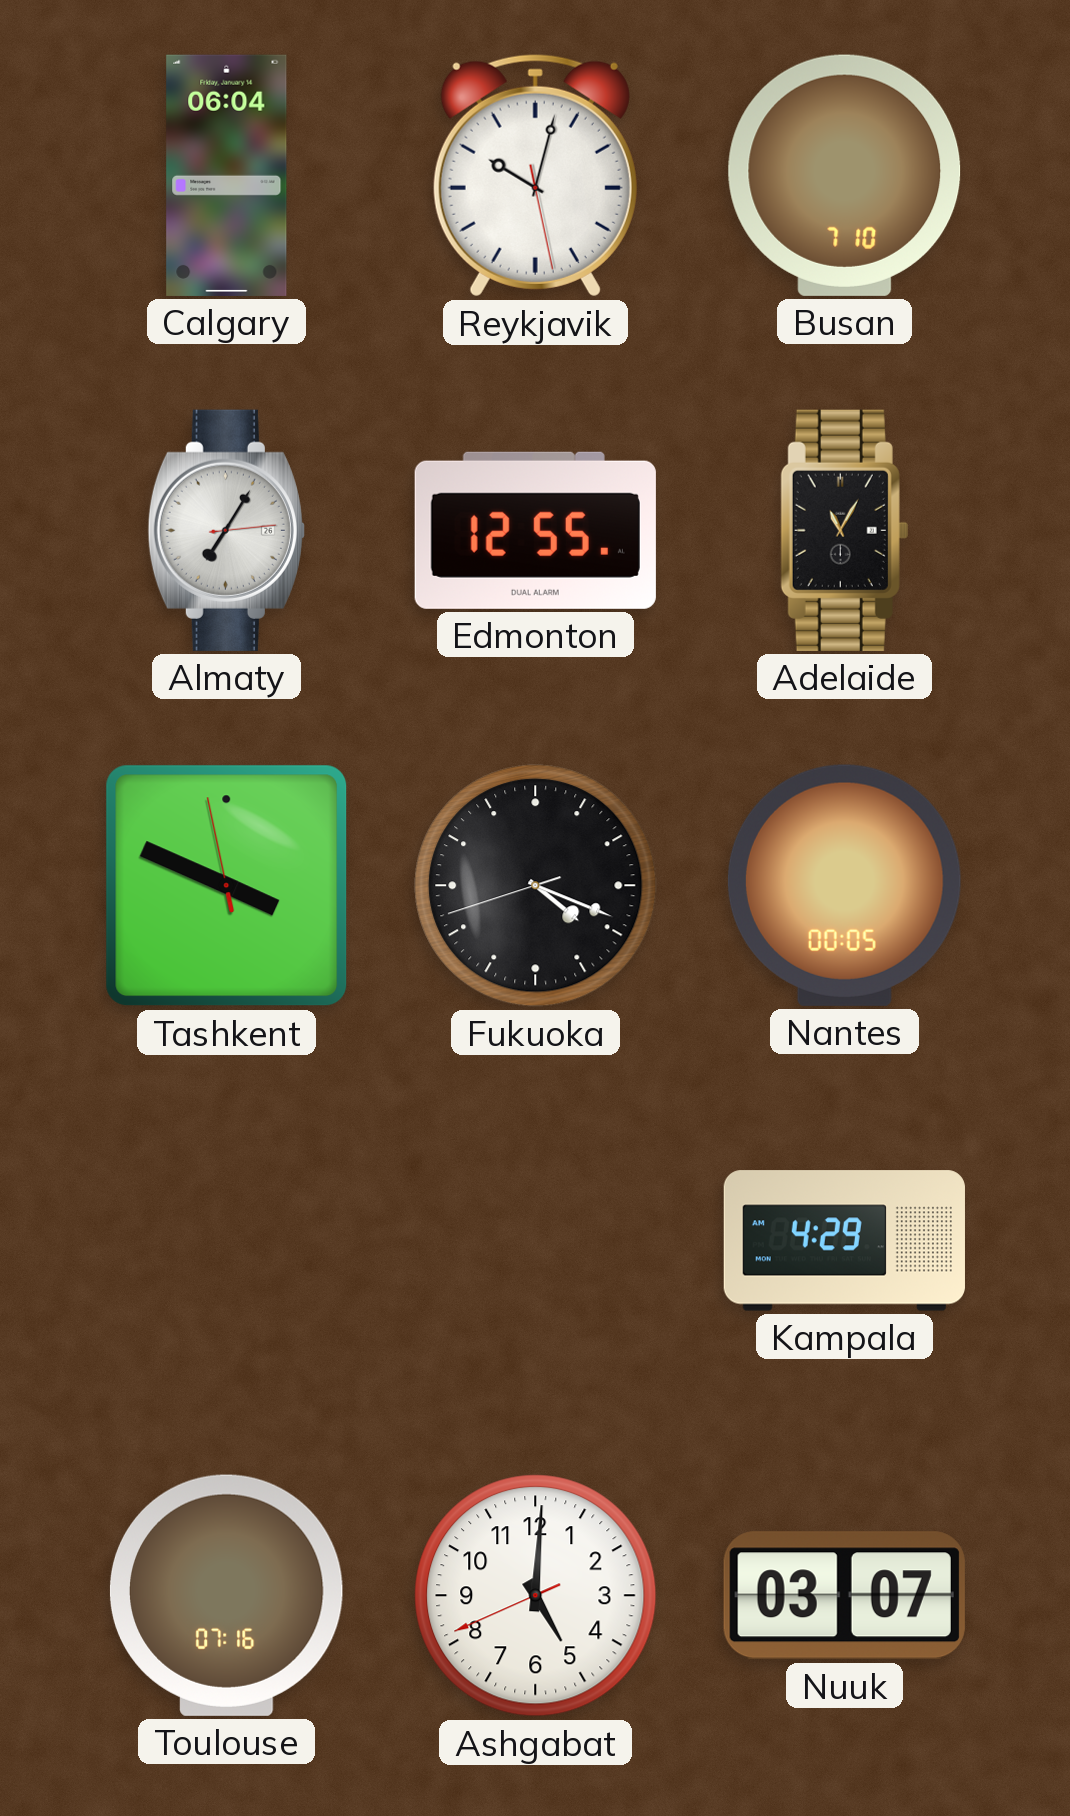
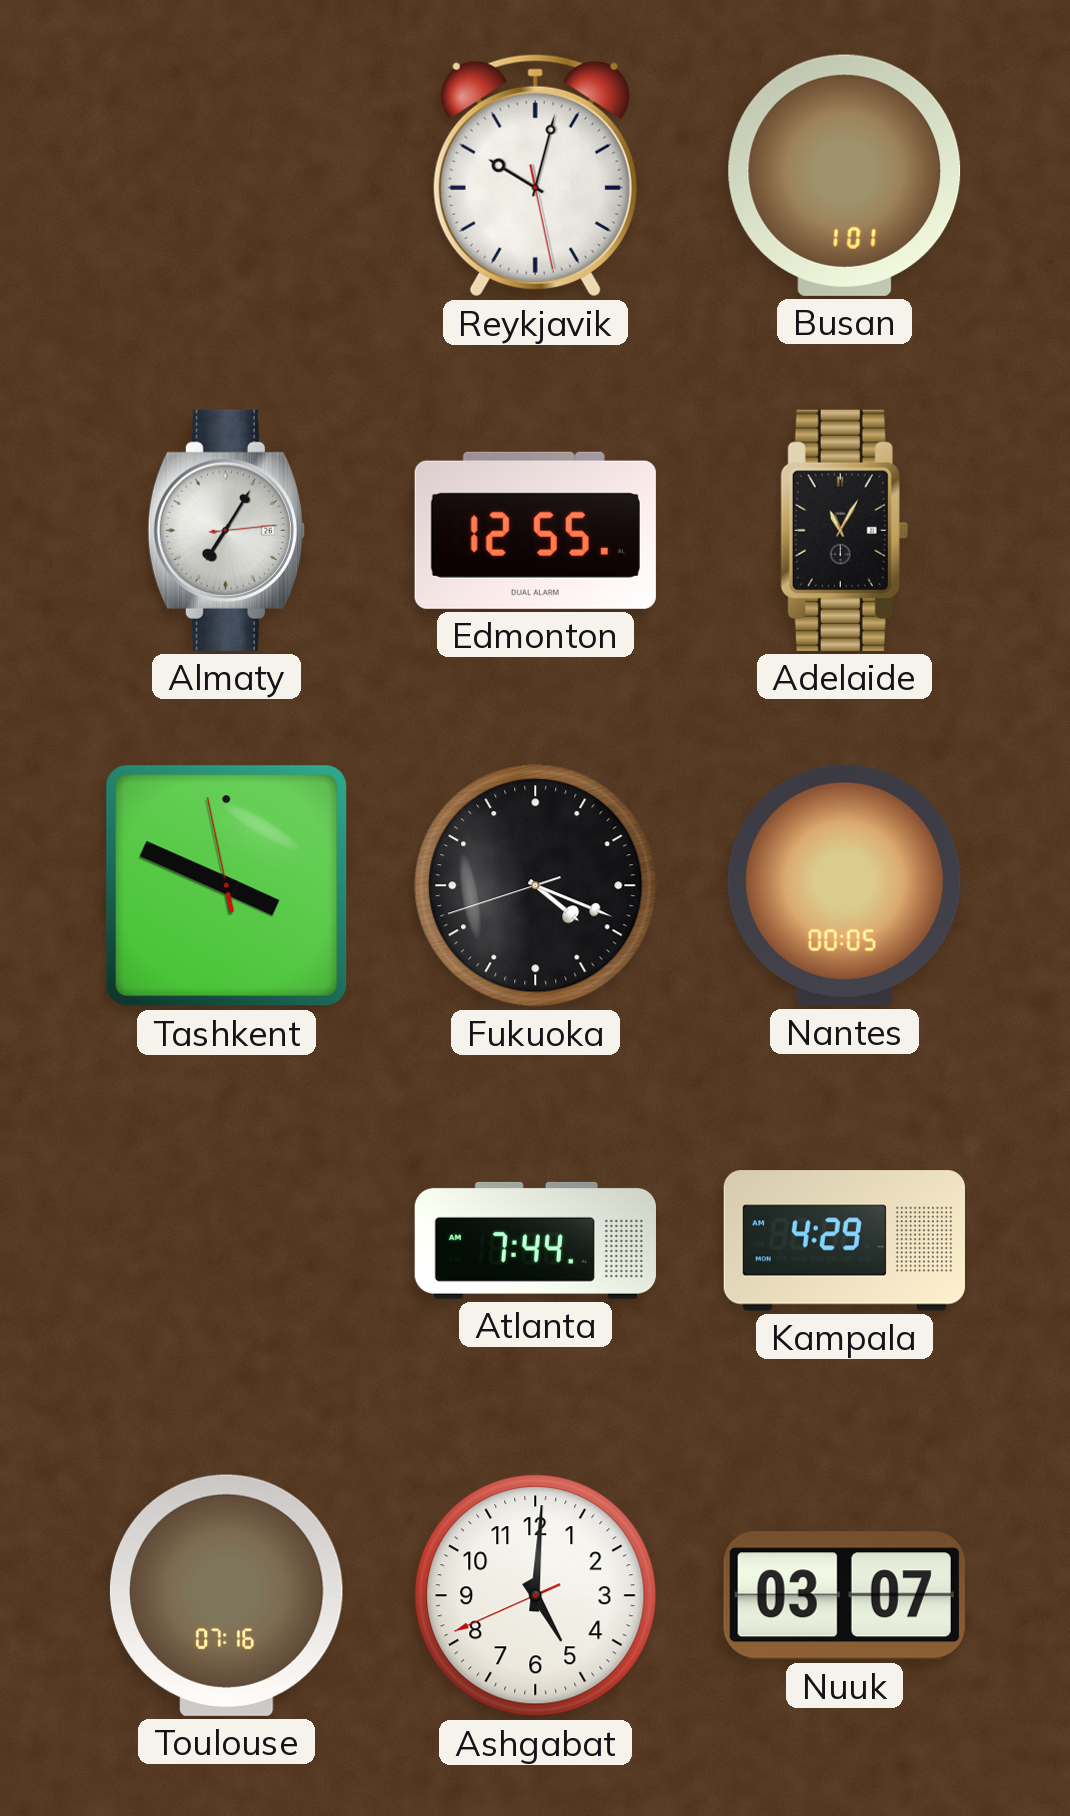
Calgary: 06:04 -> none
Busan: 7:10 -> 1:01
Atlanta: none -> 7:44
